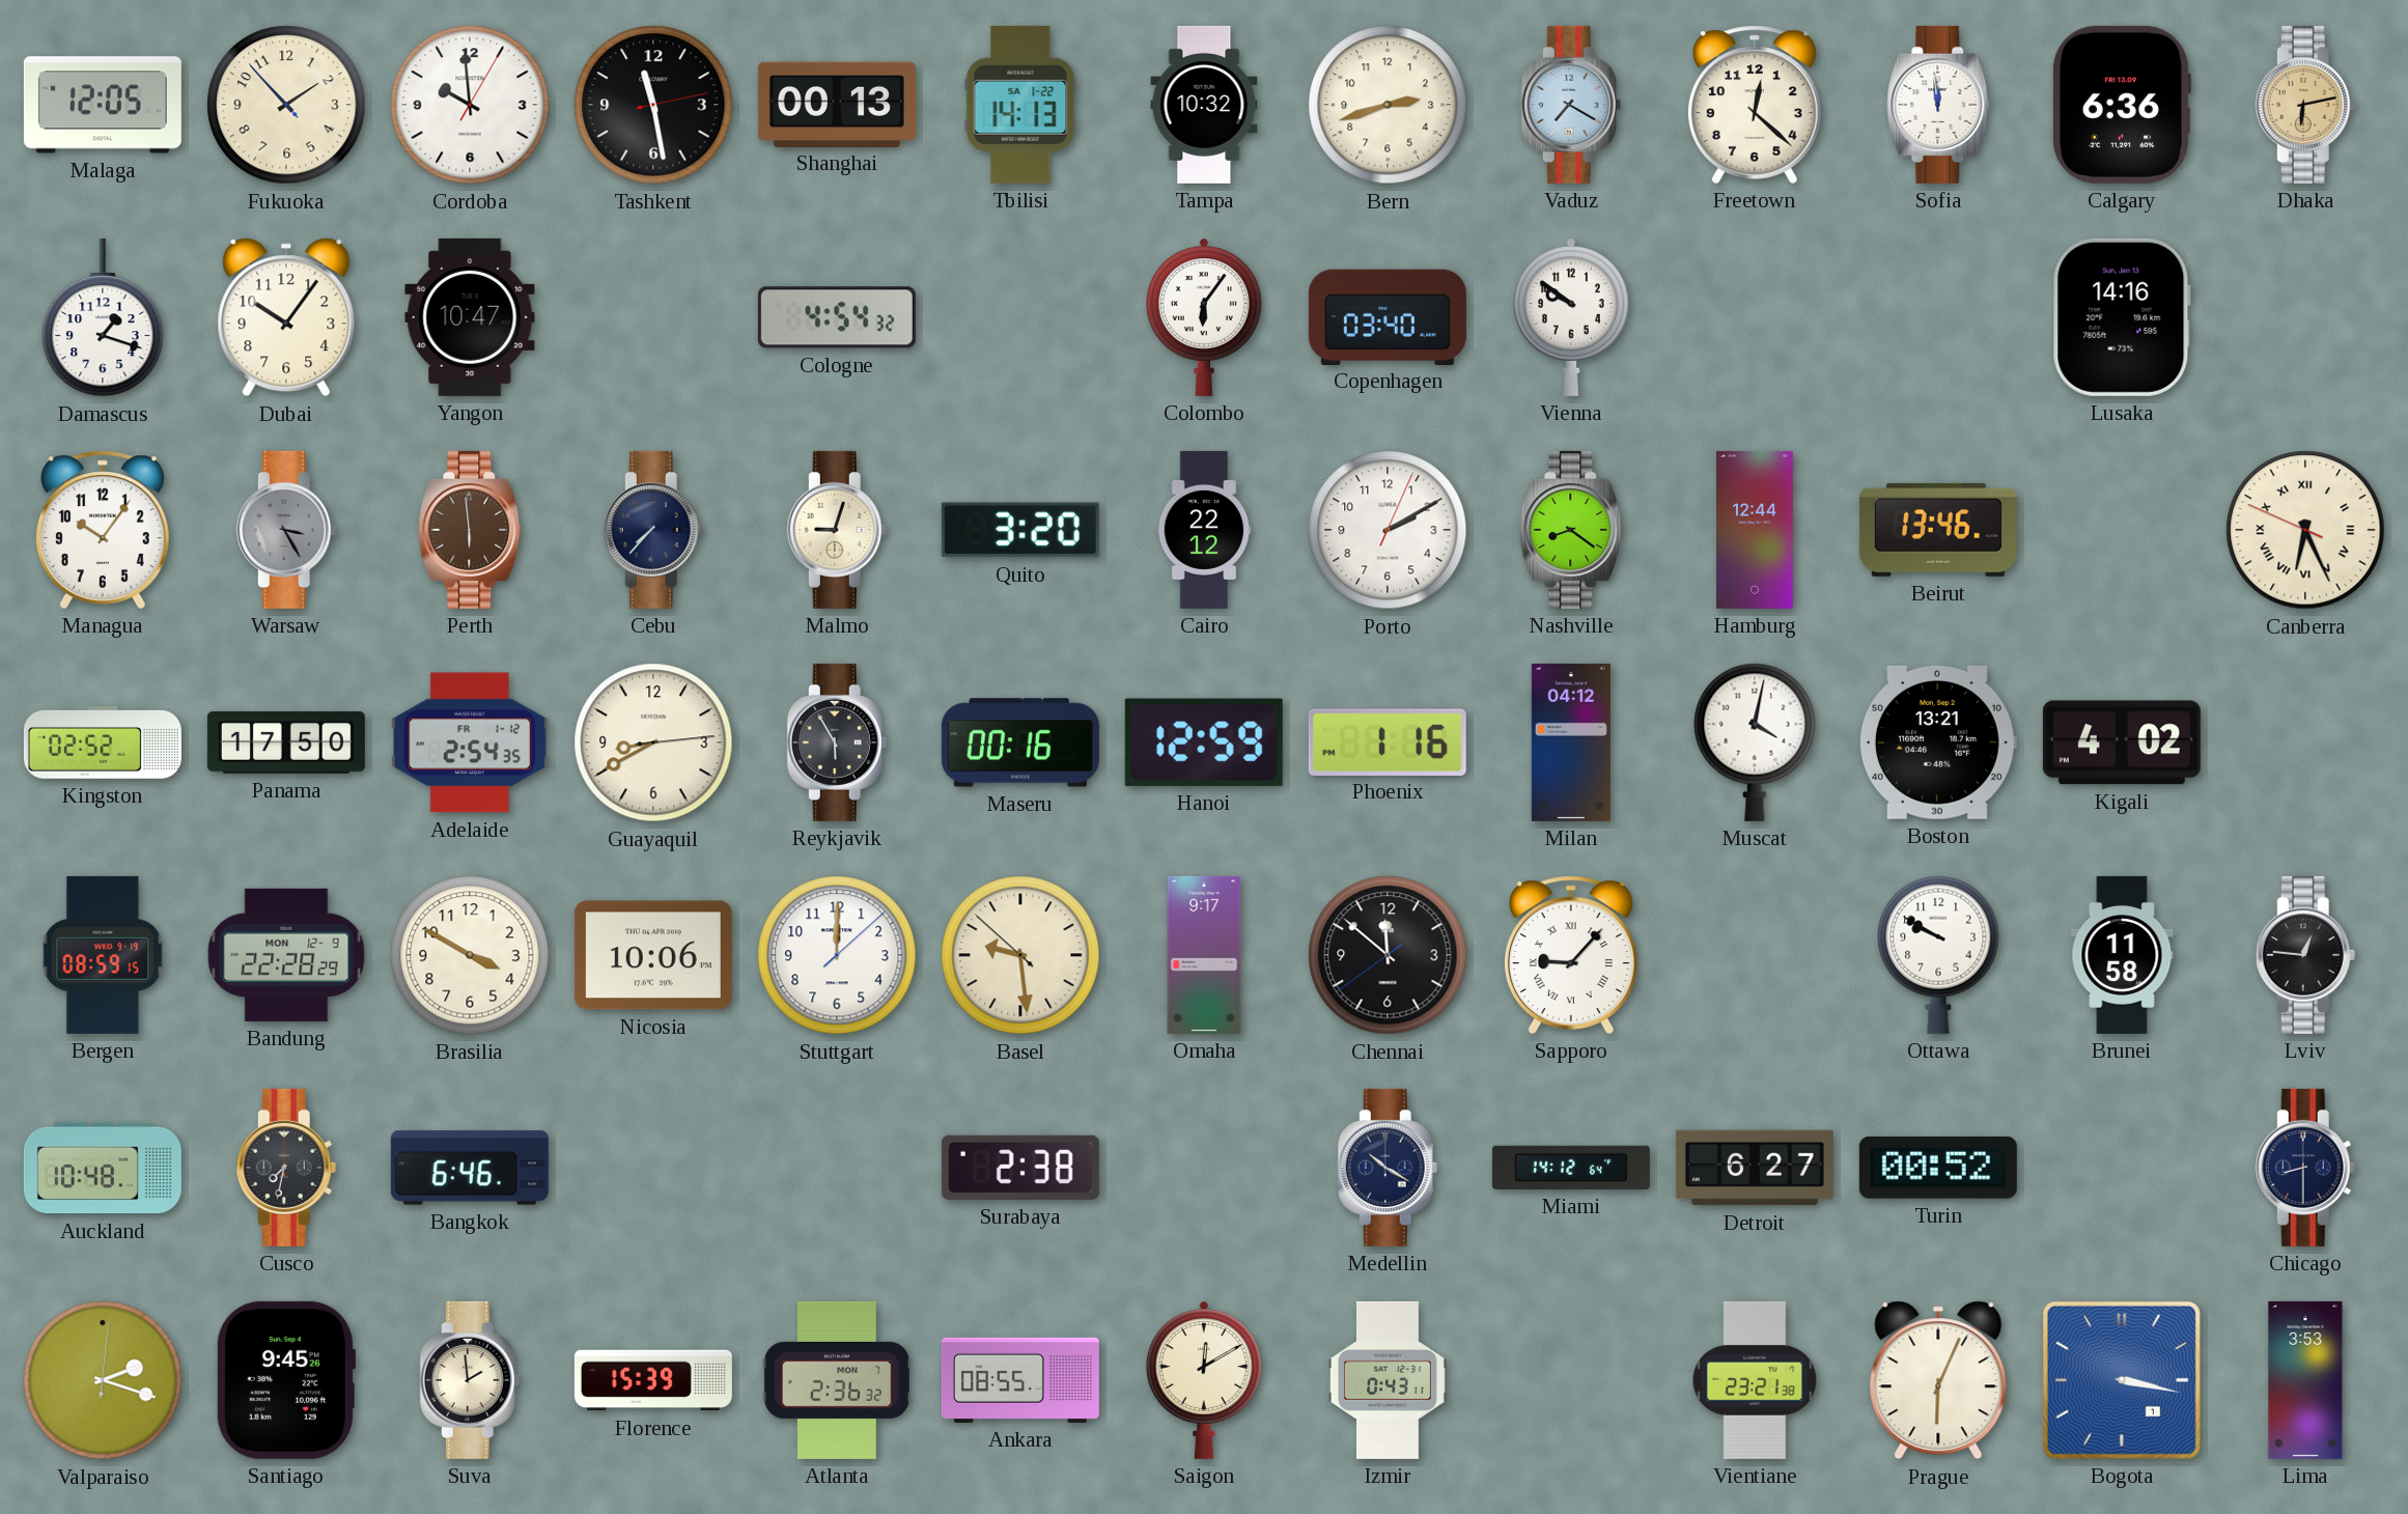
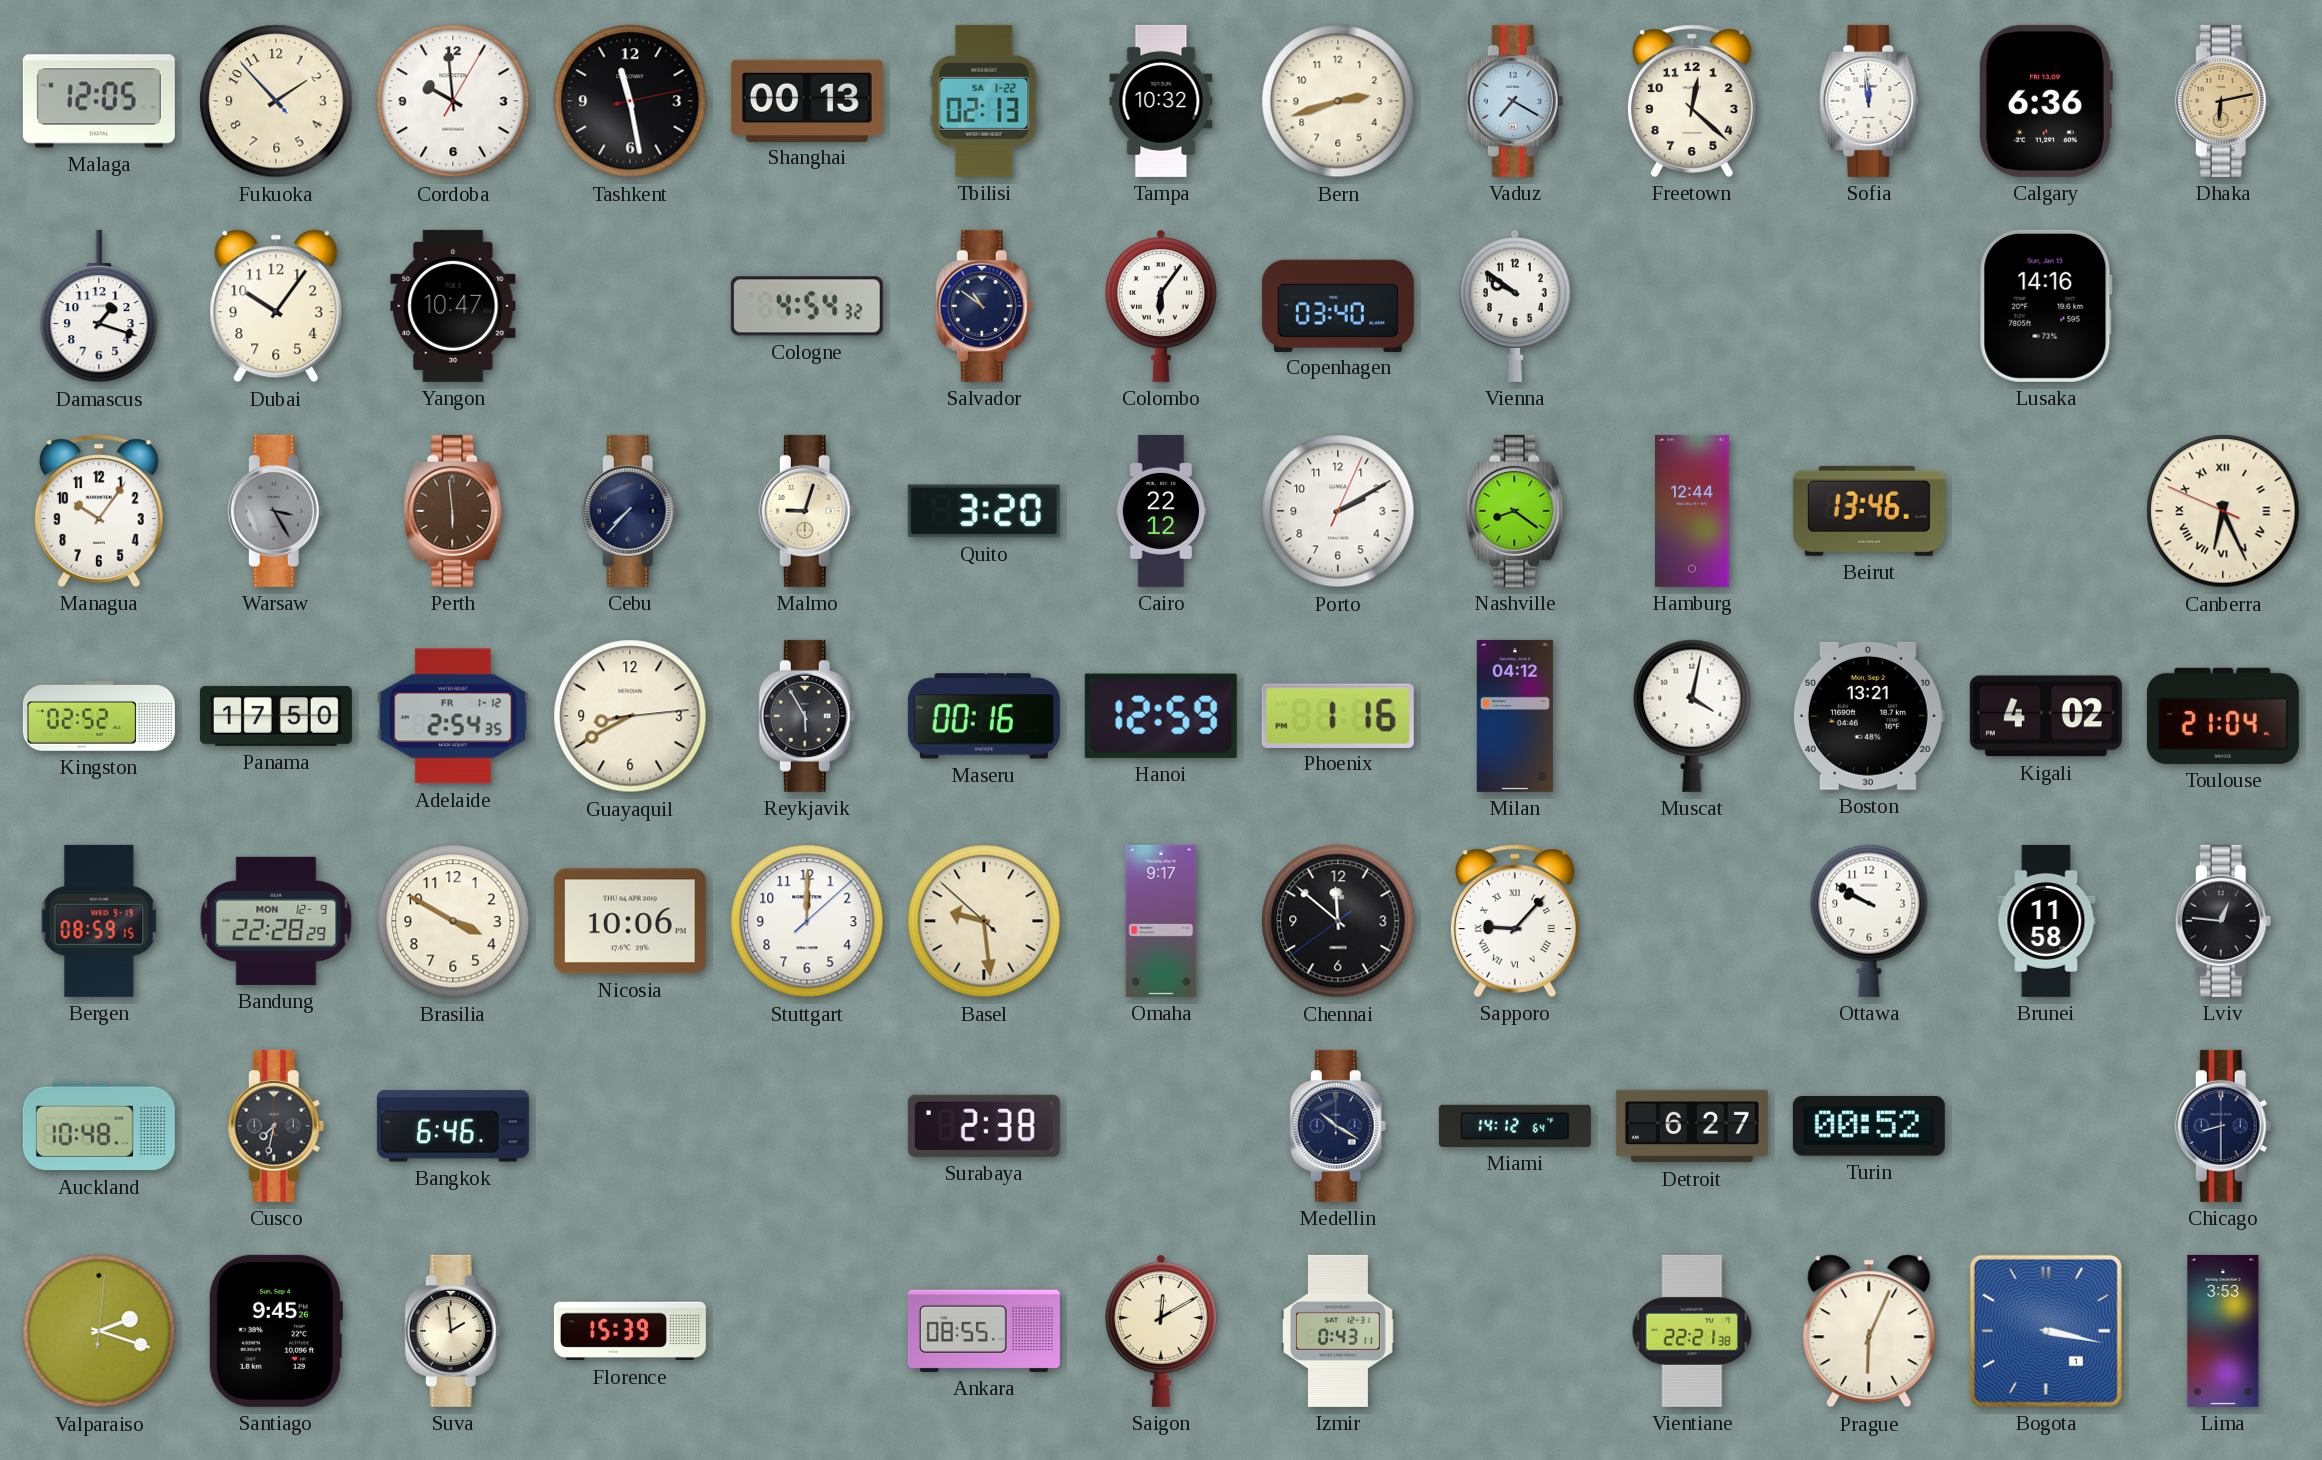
Tbilisi: 14:13 -> 02:13
Salvador: none -> 10:51
Toulouse: none -> 21:04
Atlanta: 2:36 -> none
Vientiane: 23:21 -> 22:21
